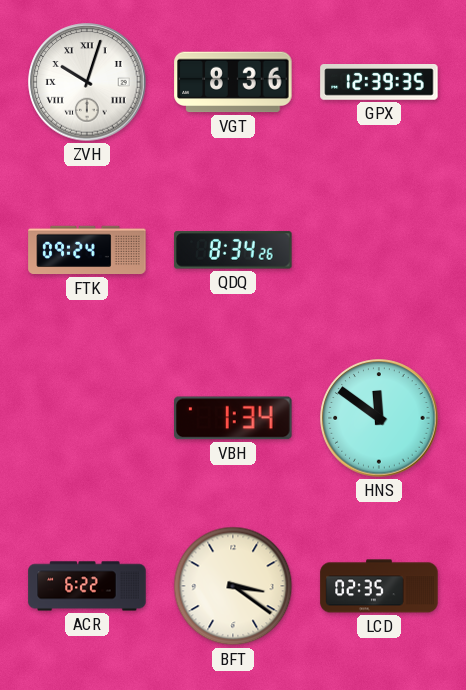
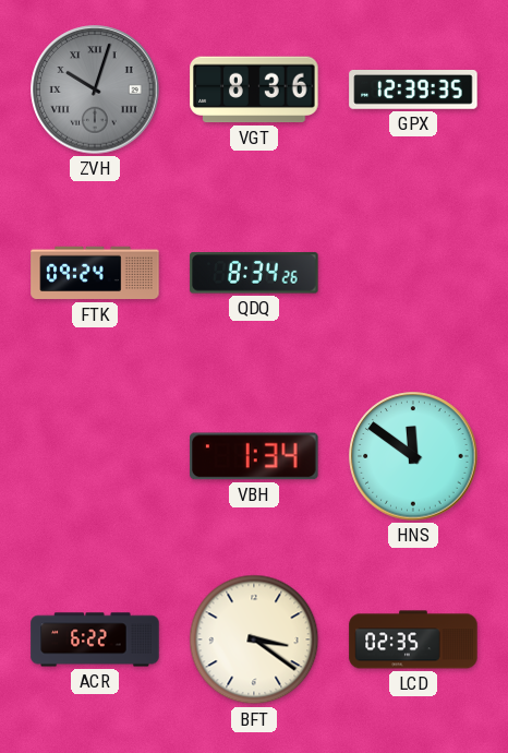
ZVH dial: white -> grey
